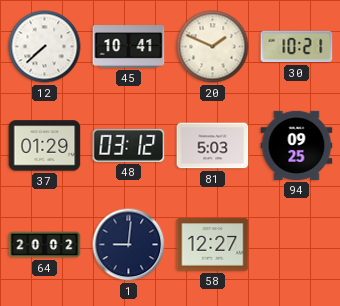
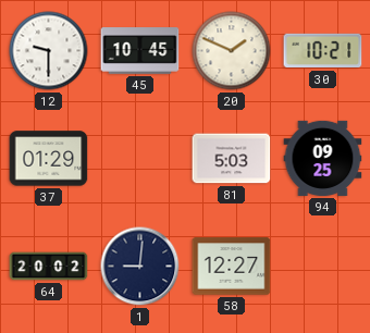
12: 7:38 -> 9:30
45: 10:41 -> 10:45
48: 03:12 -> none
